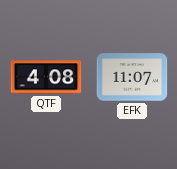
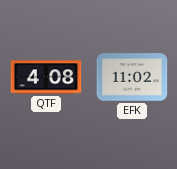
EFK: 11:07 -> 11:02
